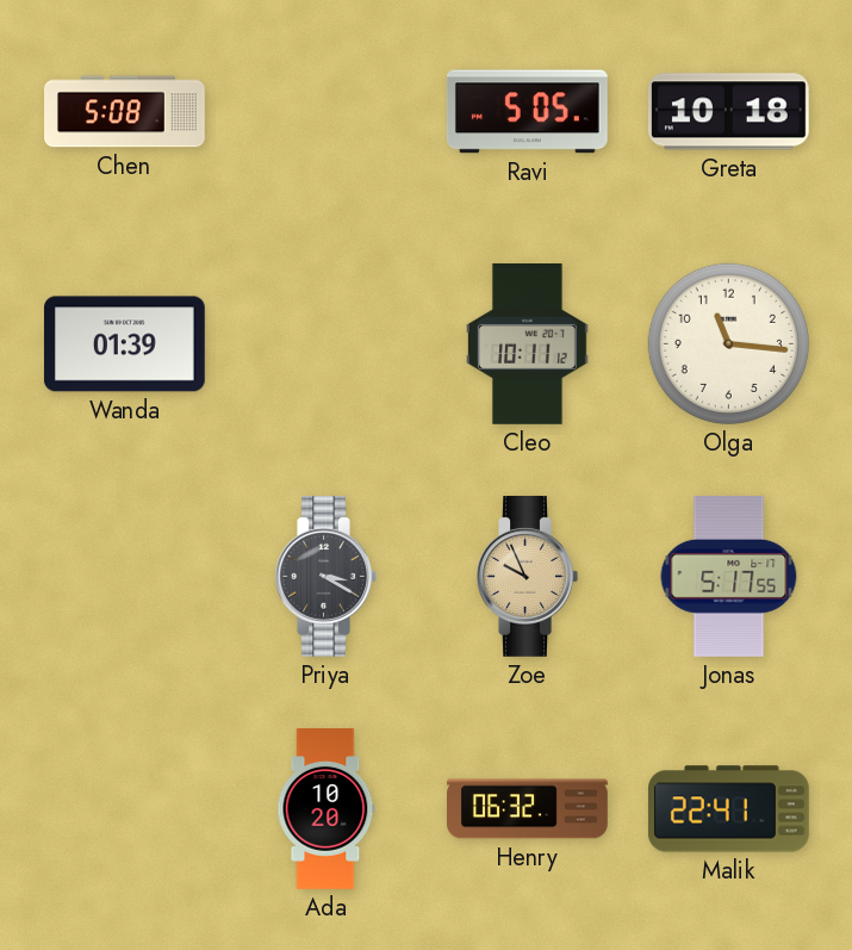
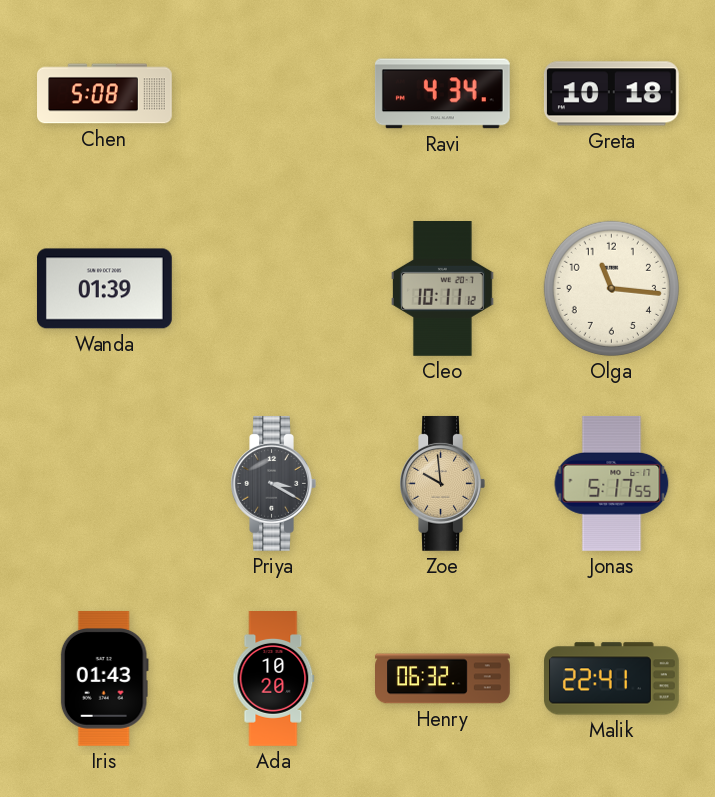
Ravi: 5:05 -> 4:34
Zoe: 9:56 -> 9:59
Iris: none -> 01:43
